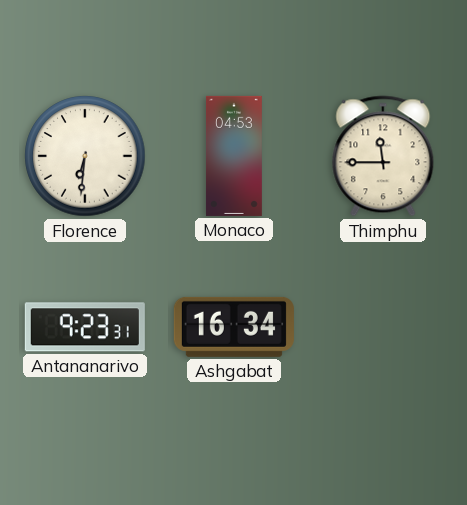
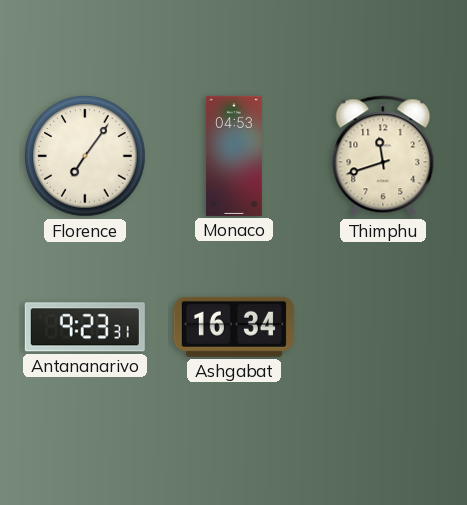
Florence: 6:31 -> 7:06
Thimphu: 11:45 -> 11:42
